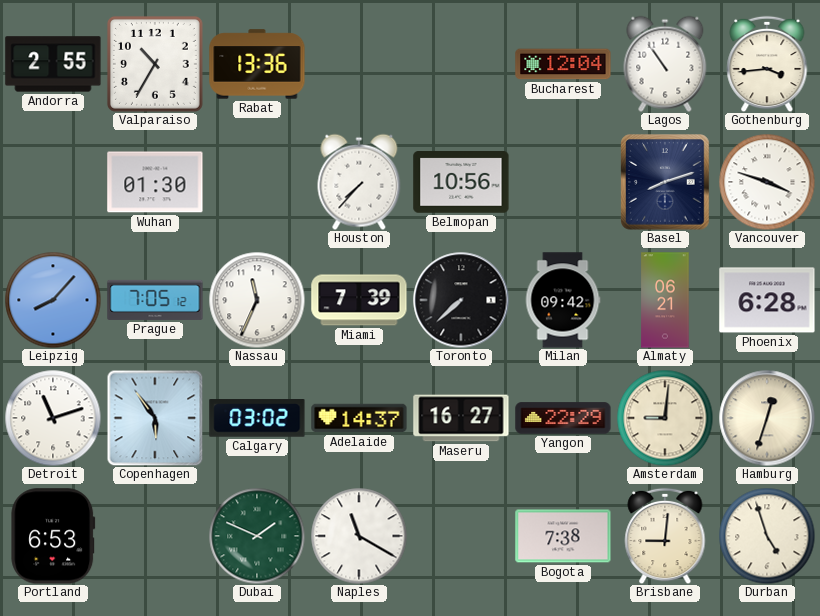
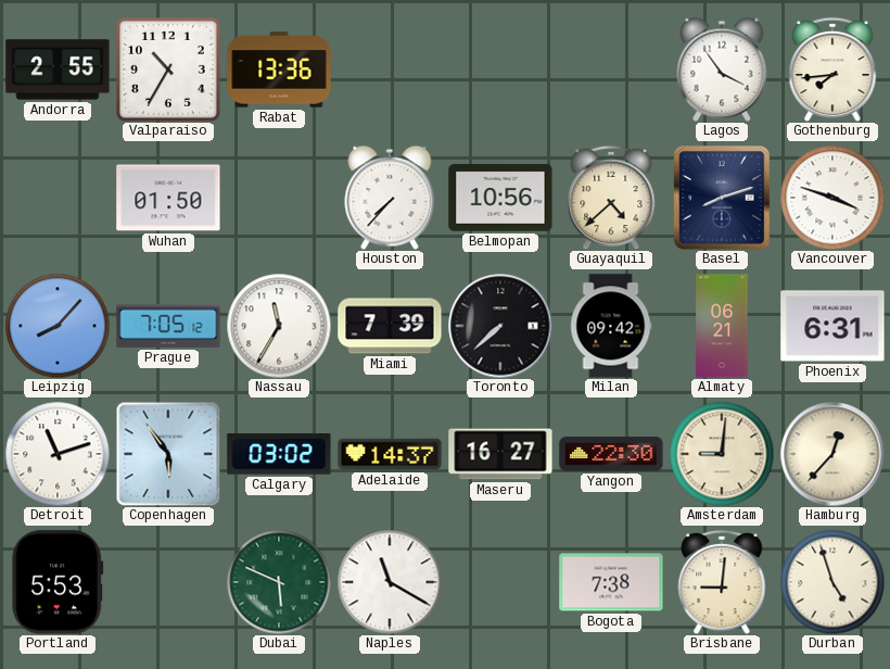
Bucharest: 12:04 -> none
Lagos: 10:54 -> 3:54
Gothenburg: 3:44 -> 7:44
Wuhan: 01:30 -> 01:50
Guayaquil: none -> 4:38
Nassau: 11:34 -> 11:35
Phoenix: 6:28 -> 6:31
Yangon: 22:29 -> 22:30
Hamburg: 12:33 -> 12:37
Portland: 6:53 -> 5:53
Dubai: 1:49 -> 5:49
